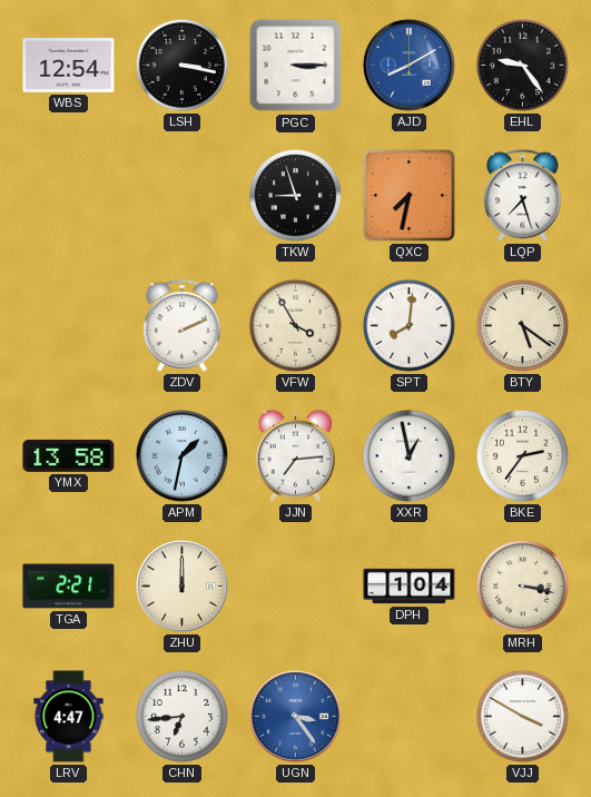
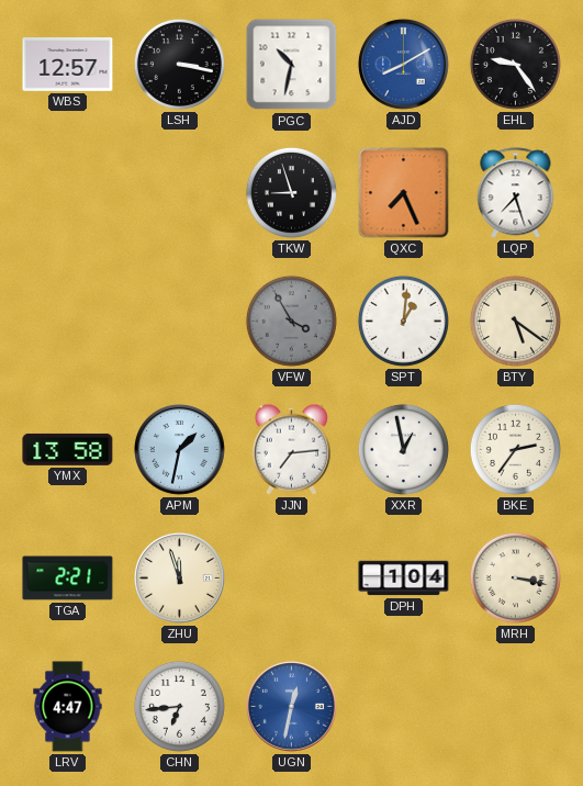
WBS: 12:54 -> 12:57
PGC: 3:15 -> 10:32
QXC: 7:32 -> 7:26
ZDV: 2:11 -> none
VFW dial: cream -> grey
SPT: 8:01 -> 1:01
ZHU: 12:00 -> 11:57
UGN: 3:24 -> 12:32
VJJ: 3:50 -> none
